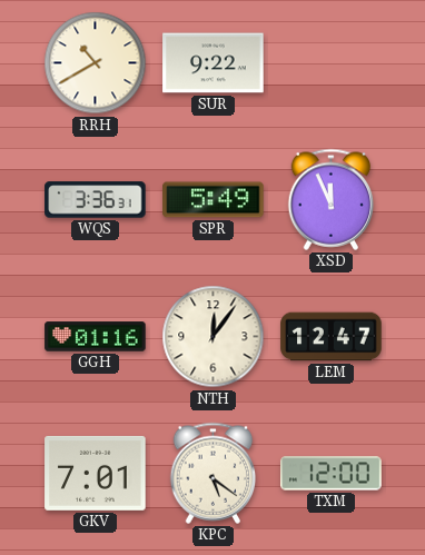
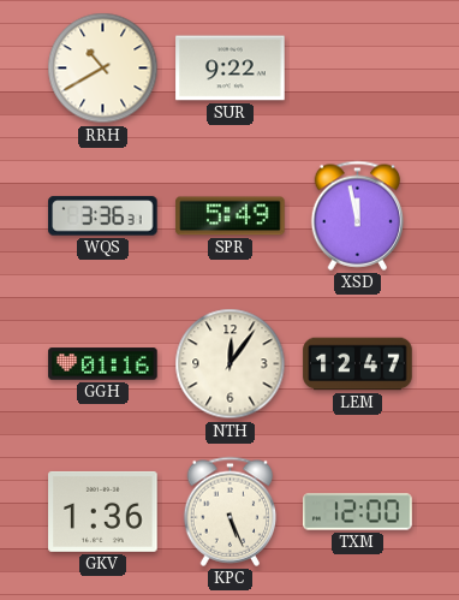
XSD: 11:56 -> 11:58
GKV: 7:01 -> 1:36
KPC: 5:21 -> 5:26
